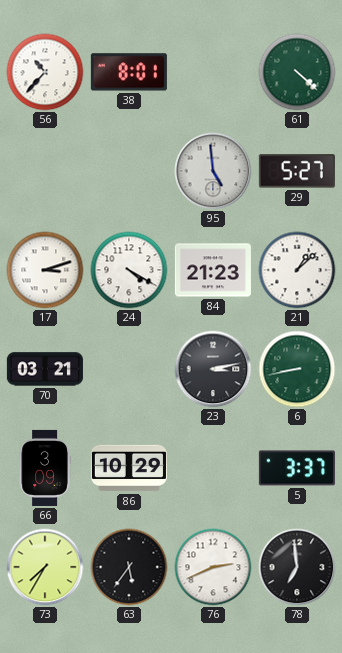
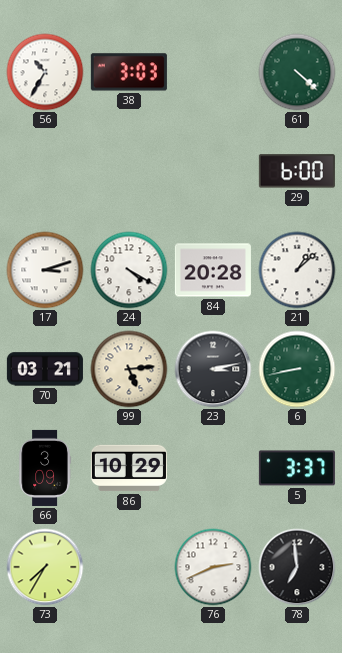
56: 10:37 -> 10:35
38: 8:01 -> 3:03
95: 4:59 -> none
29: 5:27 -> 6:00
84: 21:23 -> 20:28
99: none -> 5:14
63: 5:36 -> none
